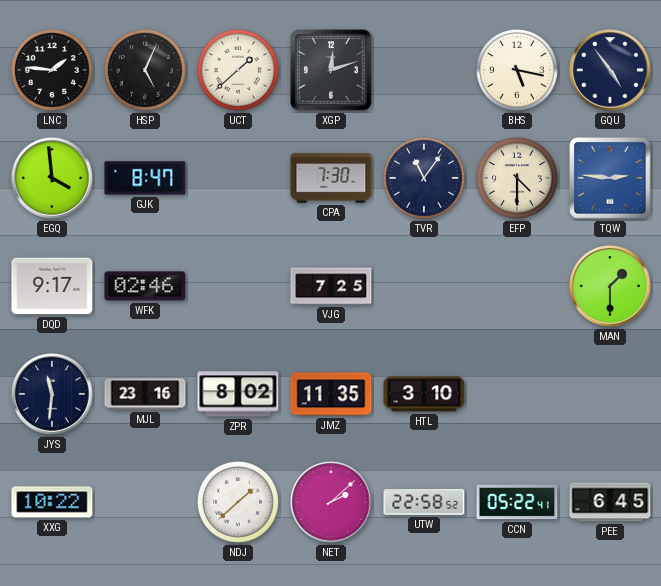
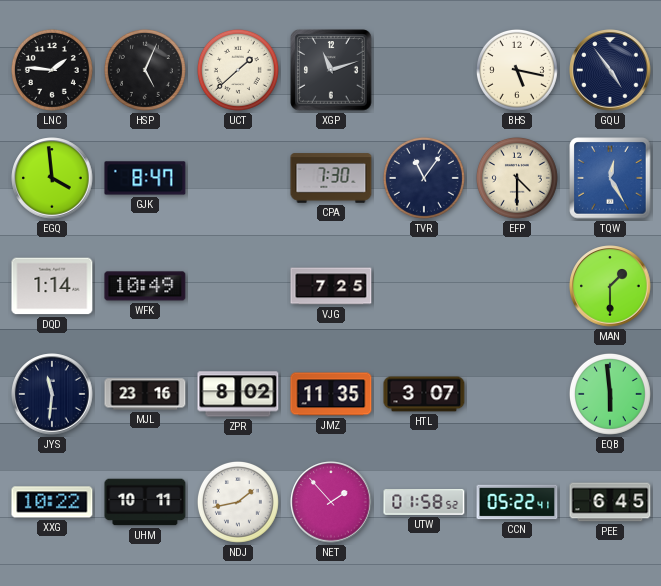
XGP: 12:12 -> 11:12
TQW: 2:46 -> 12:25
DQD: 9:17 -> 1:14
WFK: 02:46 -> 10:49
HTL: 3:10 -> 3:07
EQB: none -> 5:59
UHM: none -> 10:11
NDJ: 1:38 -> 1:43
NET: 2:08 -> 1:53
UTW: 22:58 -> 01:58
